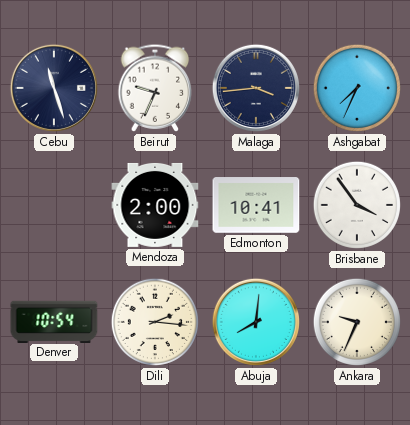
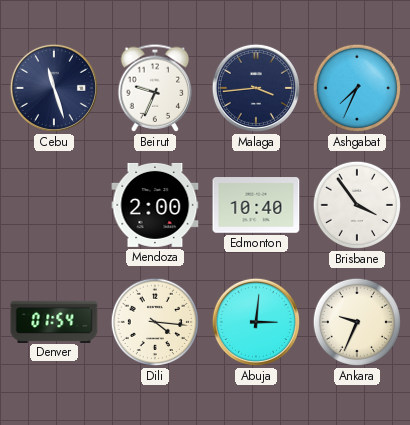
Edmonton: 10:41 -> 10:40
Denver: 10:54 -> 01:54
Dili: 2:16 -> 4:16
Abuja: 8:01 -> 3:01
